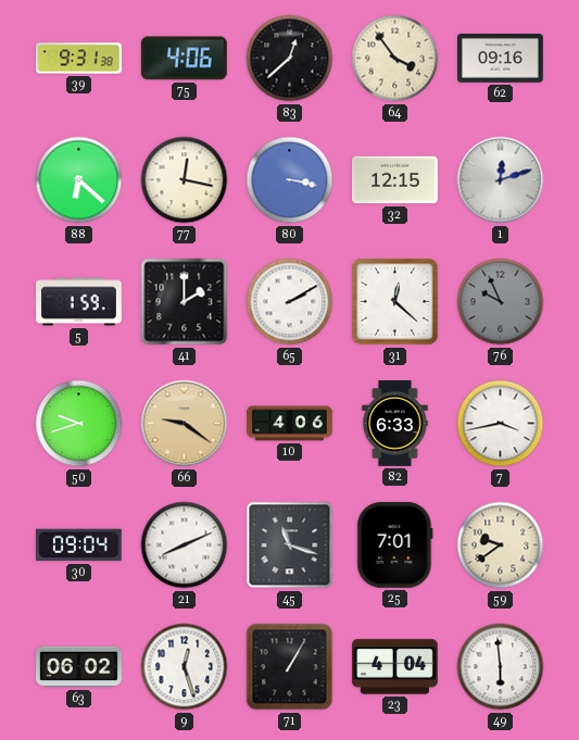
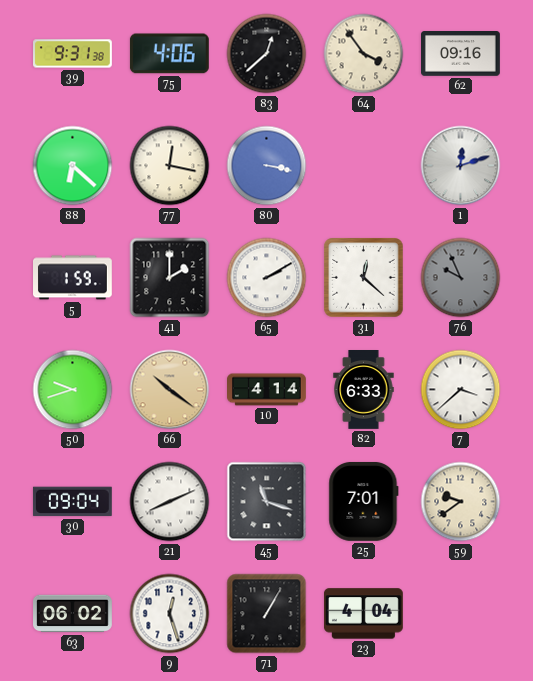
32: 12:15 -> none
66: 9:21 -> 10:21
10: 4:06 -> 4:14
7: 3:43 -> 3:38
49: 5:59 -> none
